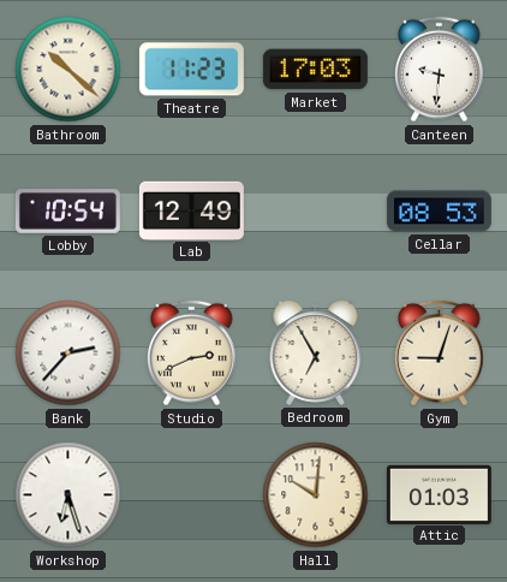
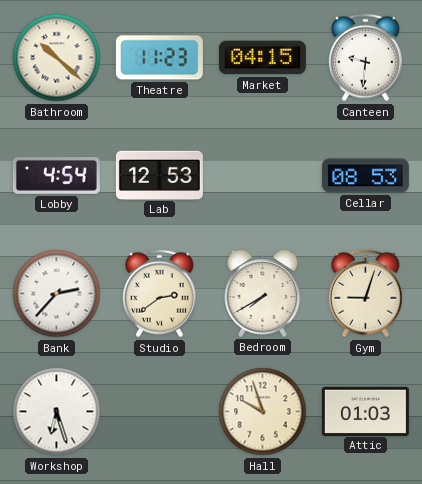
Market: 17:03 -> 04:15
Lobby: 10:54 -> 4:54
Lab: 12:49 -> 12:53
Studio: 2:41 -> 2:39
Bedroom: 6:55 -> 7:40
Hall: 10:01 -> 9:57
